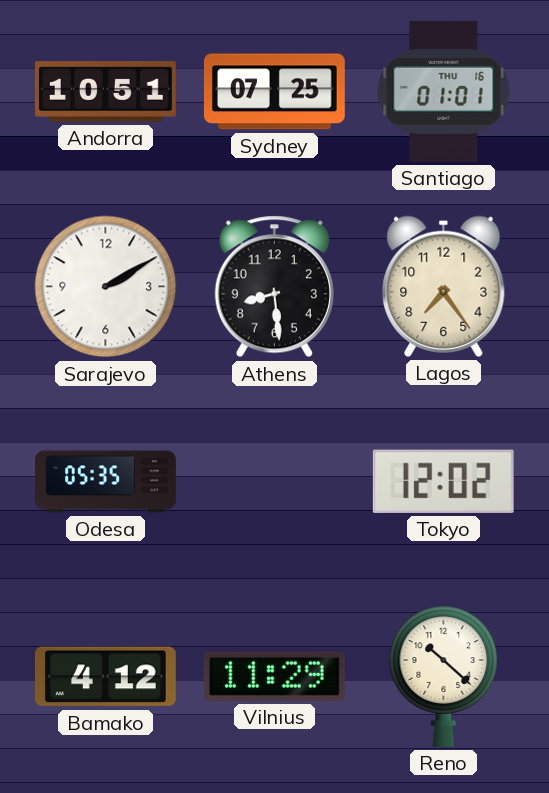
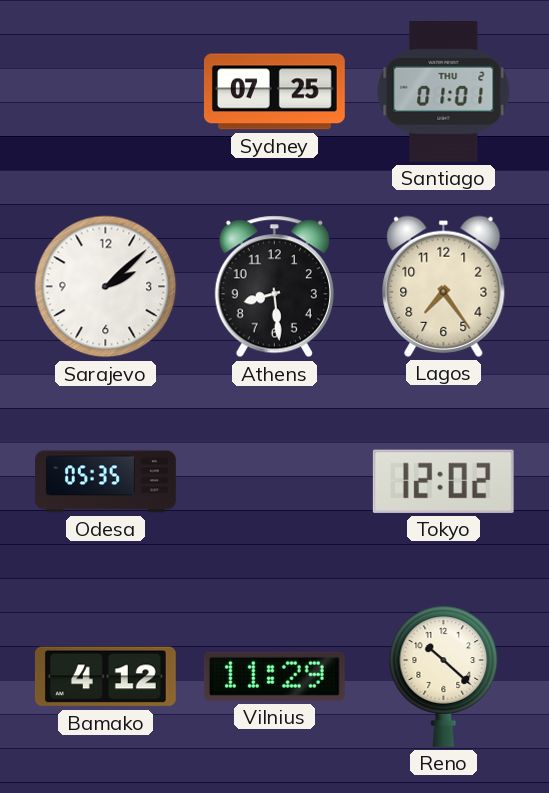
Andorra: 10:51 -> none
Santiago date: THU 16 -> THU 2
Sarajevo: 2:10 -> 2:08
